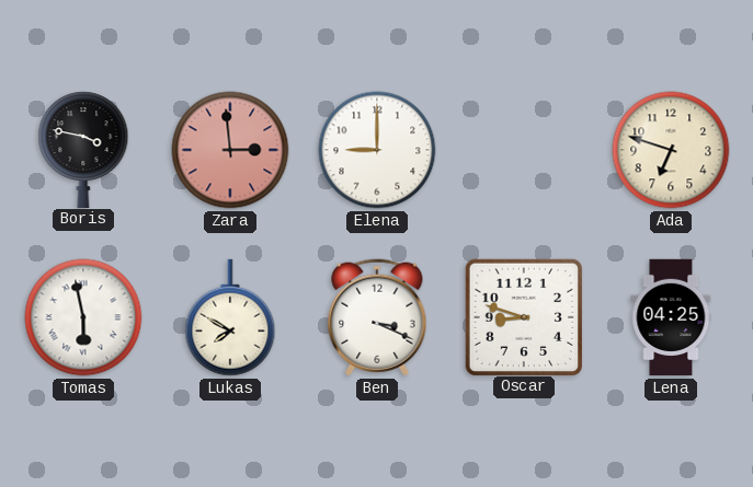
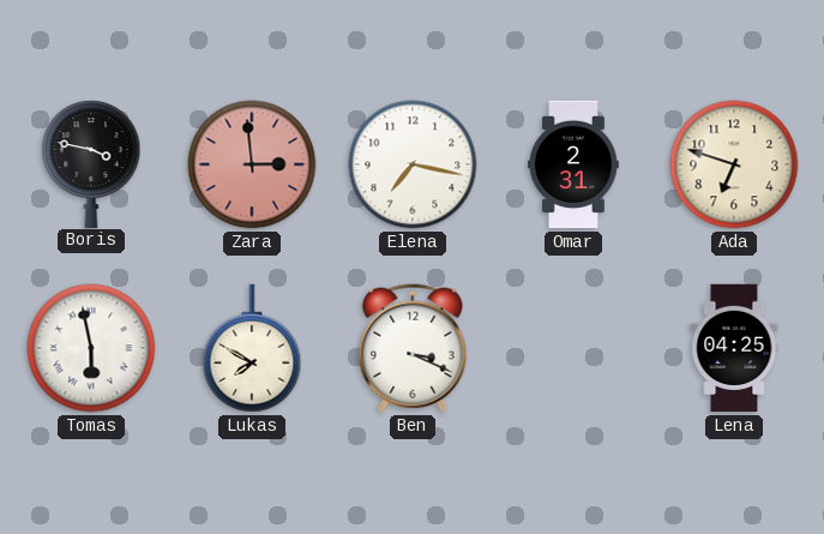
Elena: 9:00 -> 7:17
Omar: none -> 2:31
Oscar: 8:48 -> none
